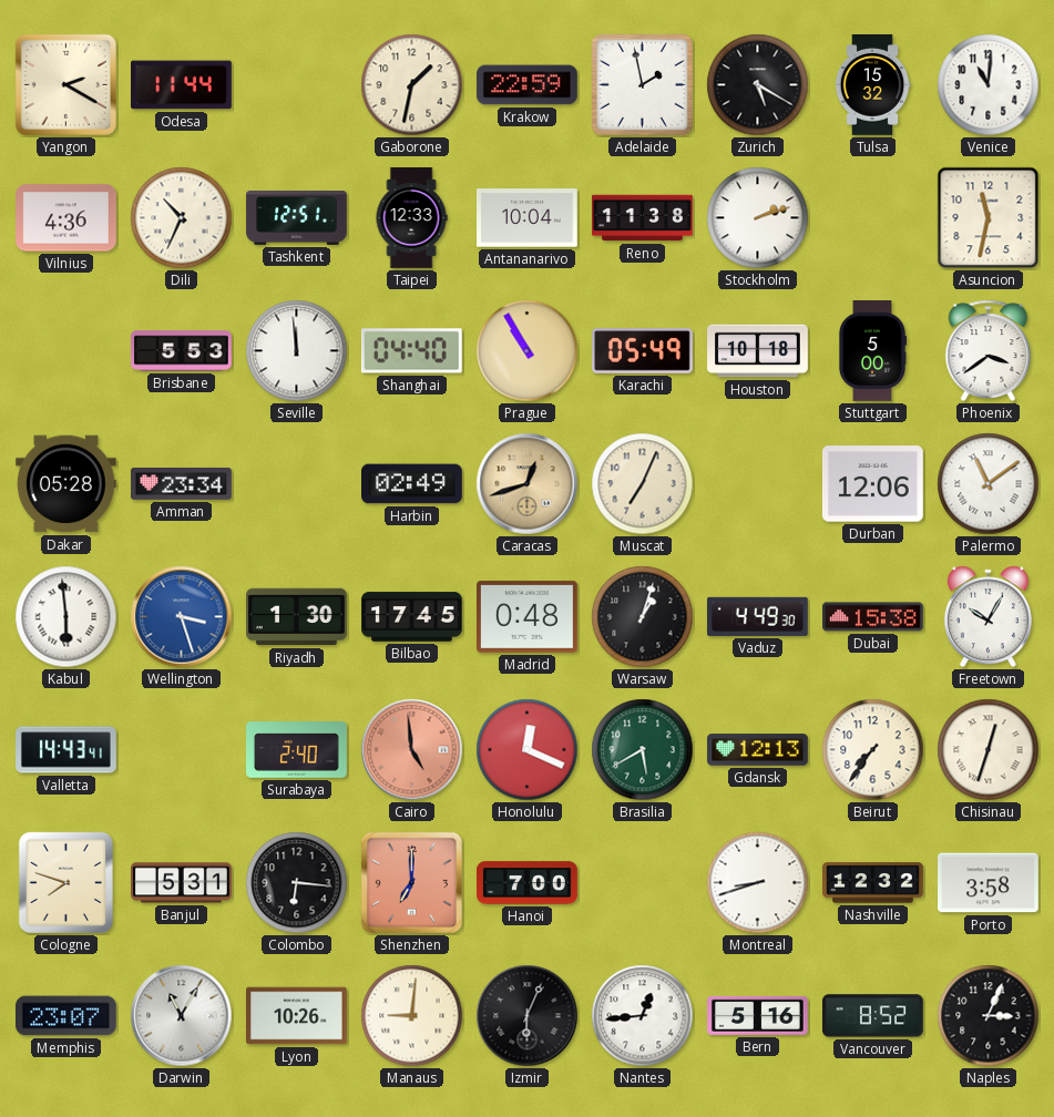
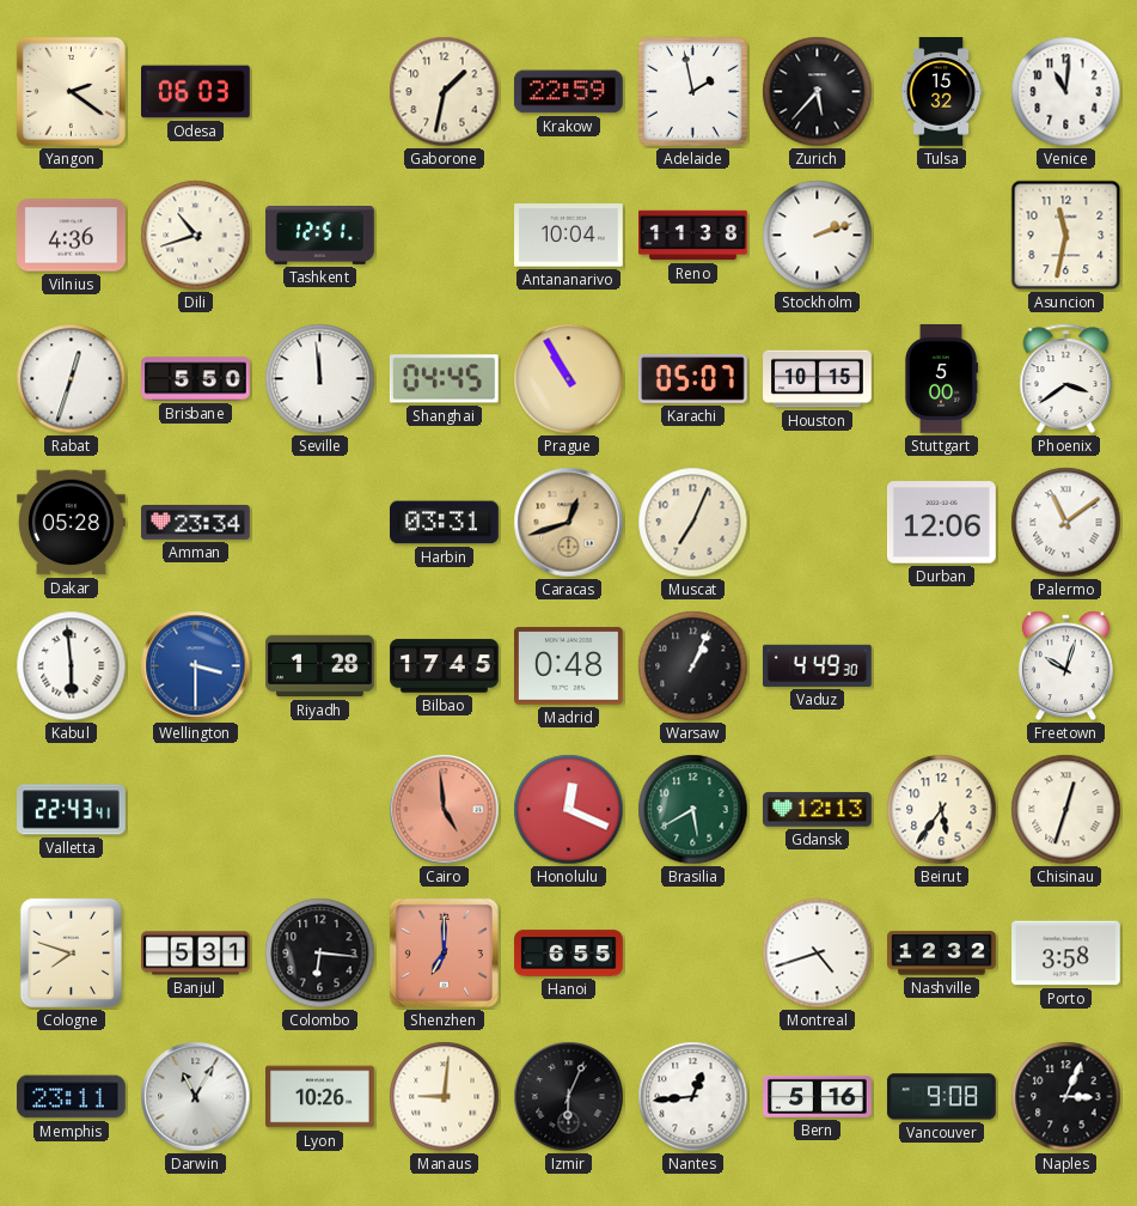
Yangon: 2:20 -> 2:21
Odesa: 11:44 -> 06:03
Zurich: 5:20 -> 5:37
Dili: 10:34 -> 10:42
Taipei: 12:33 -> none
Rabat: none -> 12:33
Brisbane: 5:53 -> 5:50
Shanghai: 04:40 -> 04:45
Karachi: 05:49 -> 05:07
Houston: 10:18 -> 10:15
Harbin: 02:49 -> 03:31
Wellington: 3:27 -> 3:30
Riyadh: 1:30 -> 1:28
Warsaw: 1:03 -> 1:04
Dubai: 15:38 -> none
Freetown: 10:05 -> 10:03
Valletta: 14:43 -> 22:43
Surabaya: 2:40 -> none
Beirut: 7:36 -> 5:36
Hanoi: 7:00 -> 6:55
Montreal: 8:42 -> 4:42
Memphis: 23:07 -> 23:11
Vancouver: 8:52 -> 9:08
